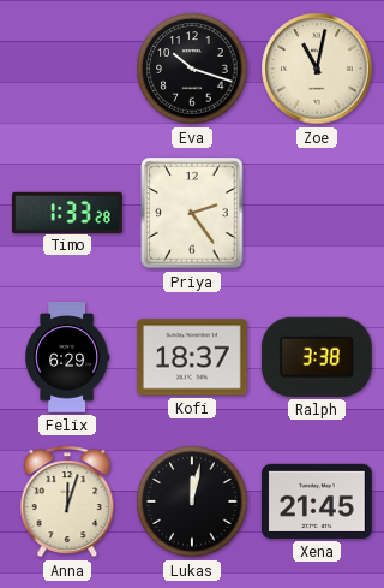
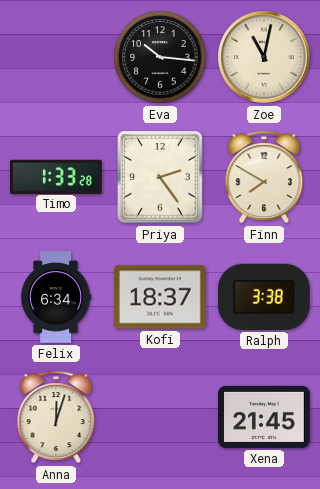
Eva: 10:18 -> 10:16
Finn: none -> 7:50
Felix: 6:29 -> 6:34
Lukas: 12:02 -> none
